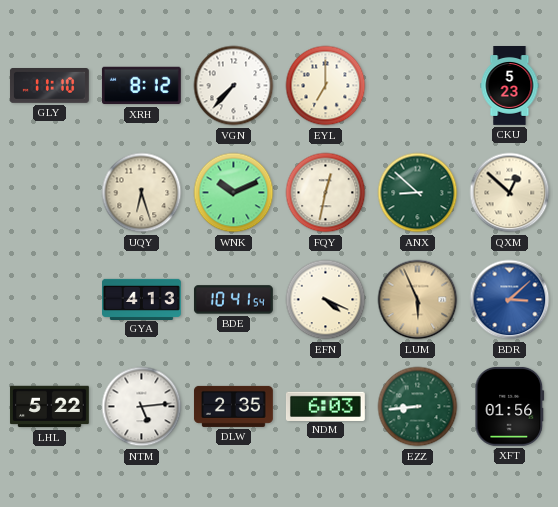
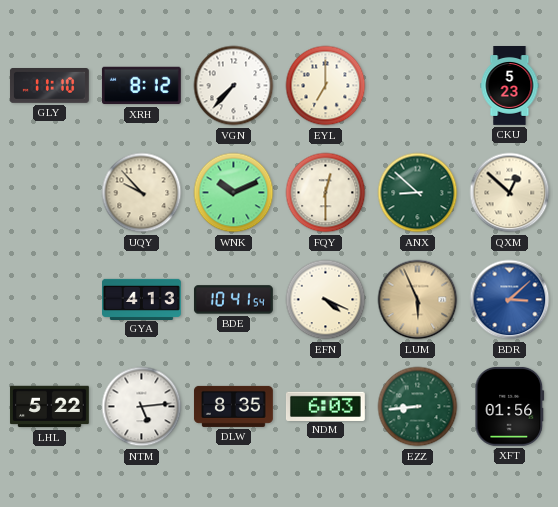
UQY: 6:27 -> 9:53
FQY: 12:32 -> 12:30
DLW: 2:35 -> 8:35
